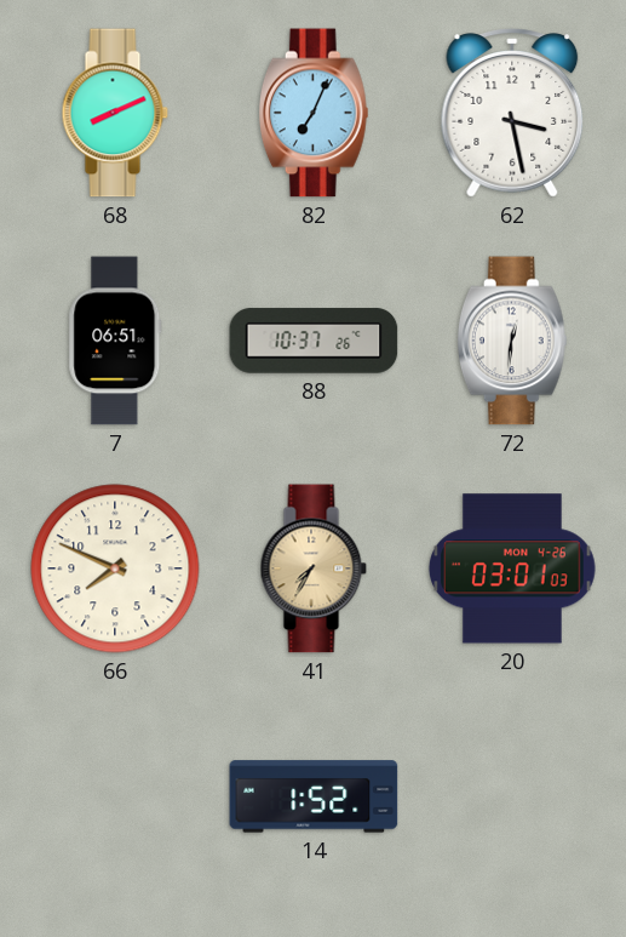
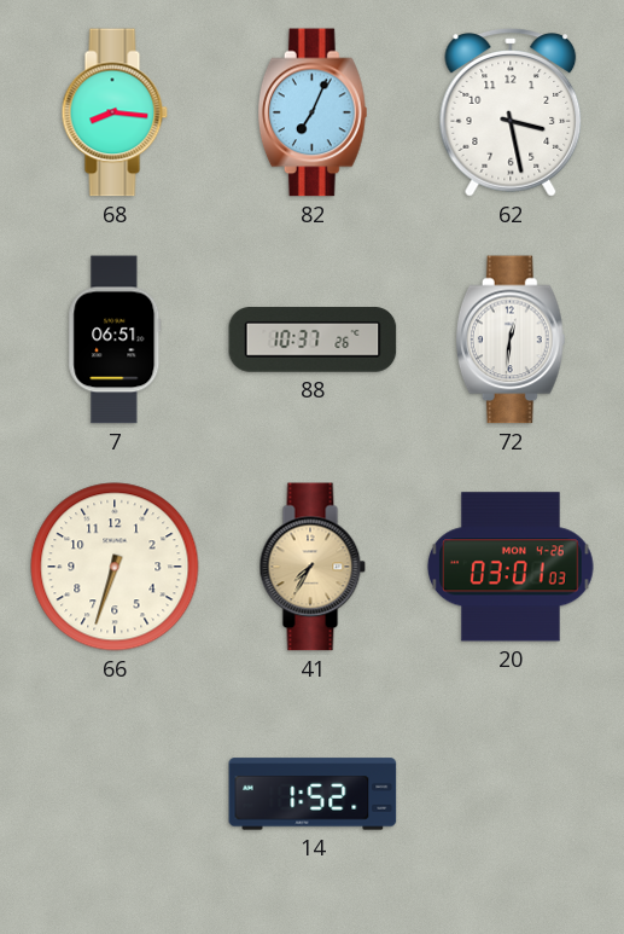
68: 8:11 -> 8:16
66: 7:49 -> 6:33
